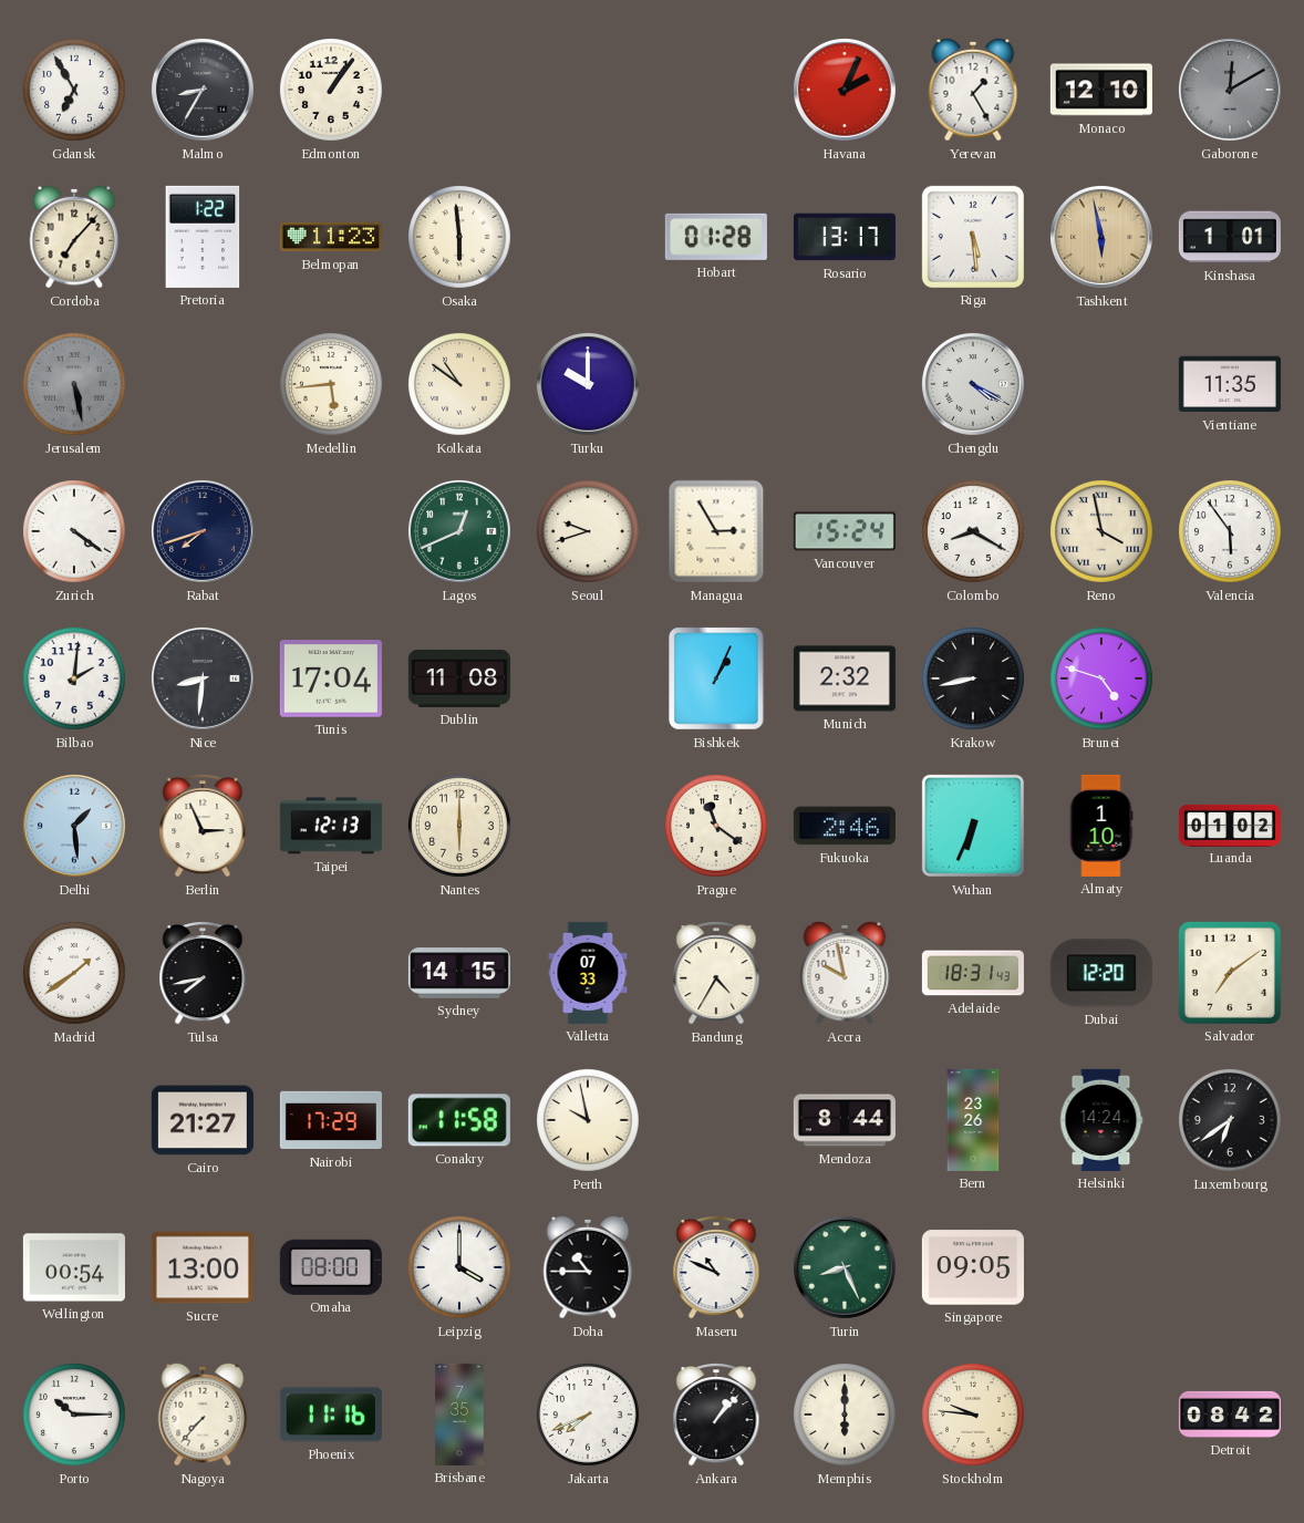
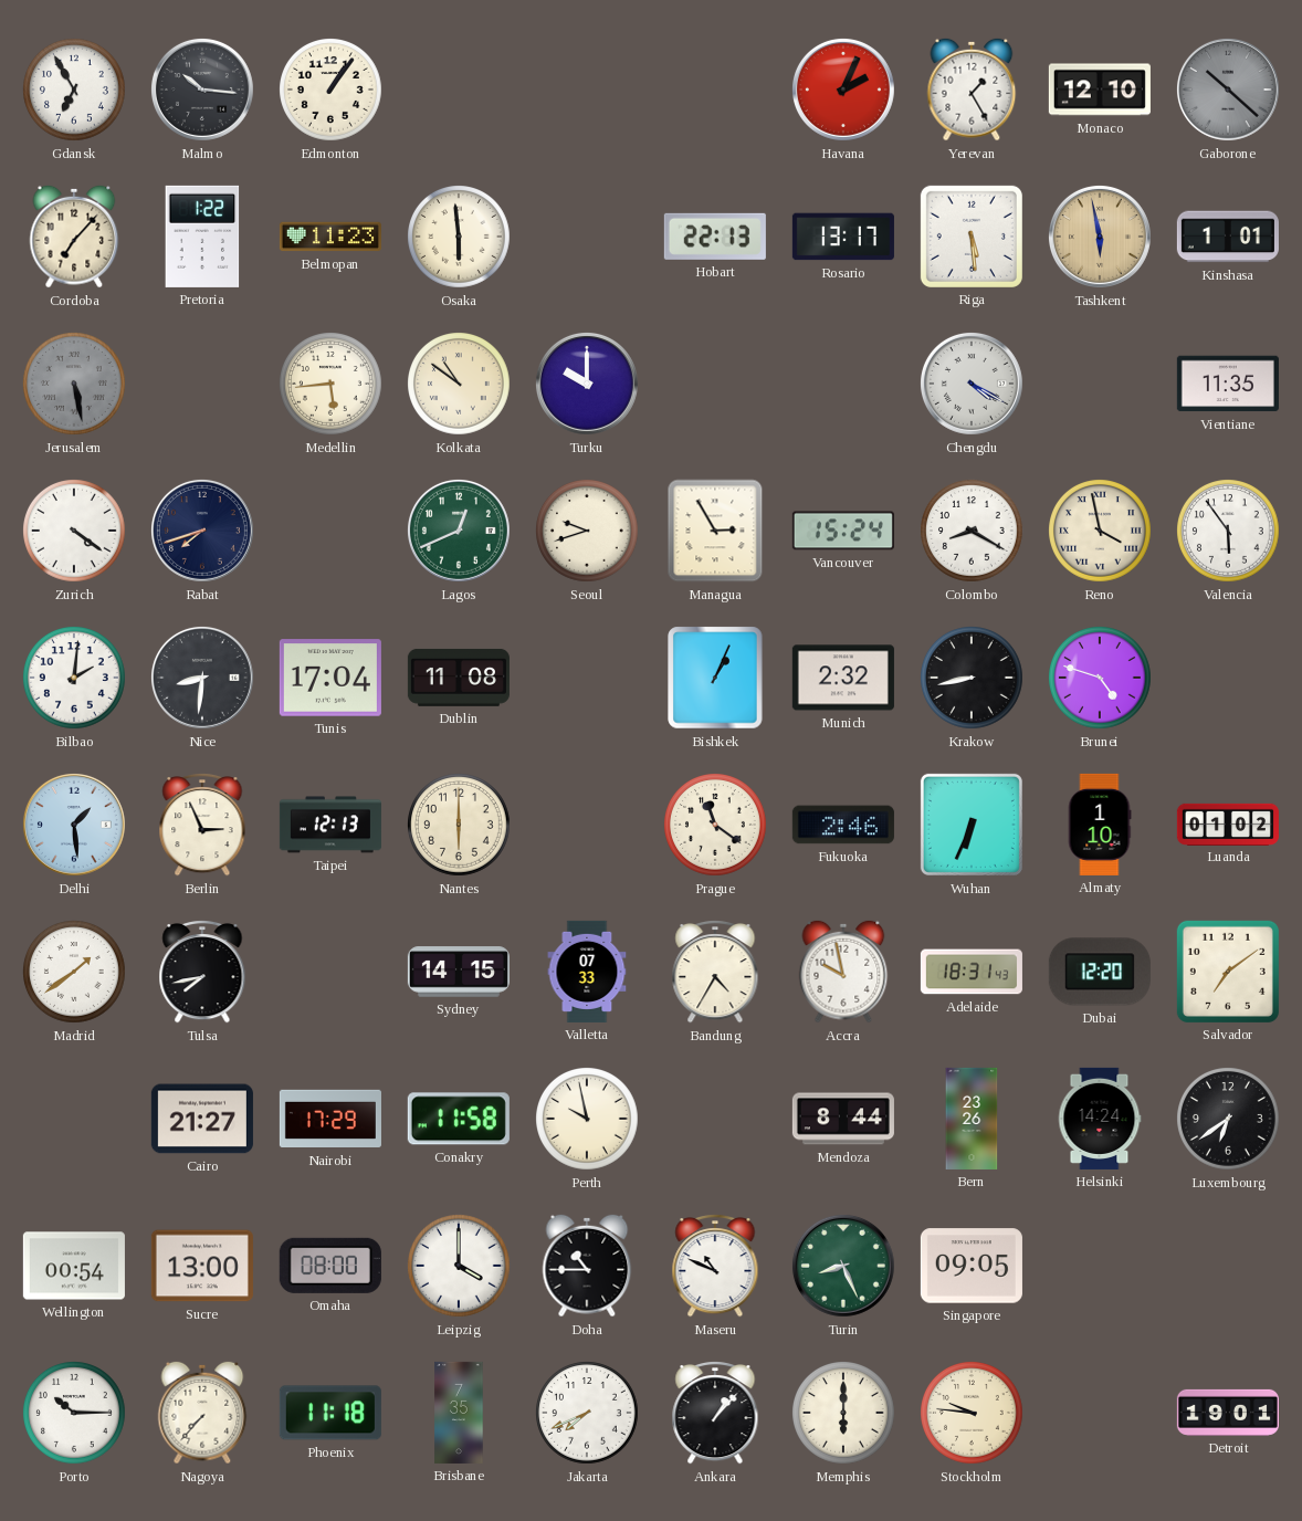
Malmo: 8:35 -> 10:16
Gaborone: 12:10 -> 10:22
Hobart: 01:28 -> 22:13
Phoenix: 11:16 -> 11:18
Detroit: 08:42 -> 19:01
